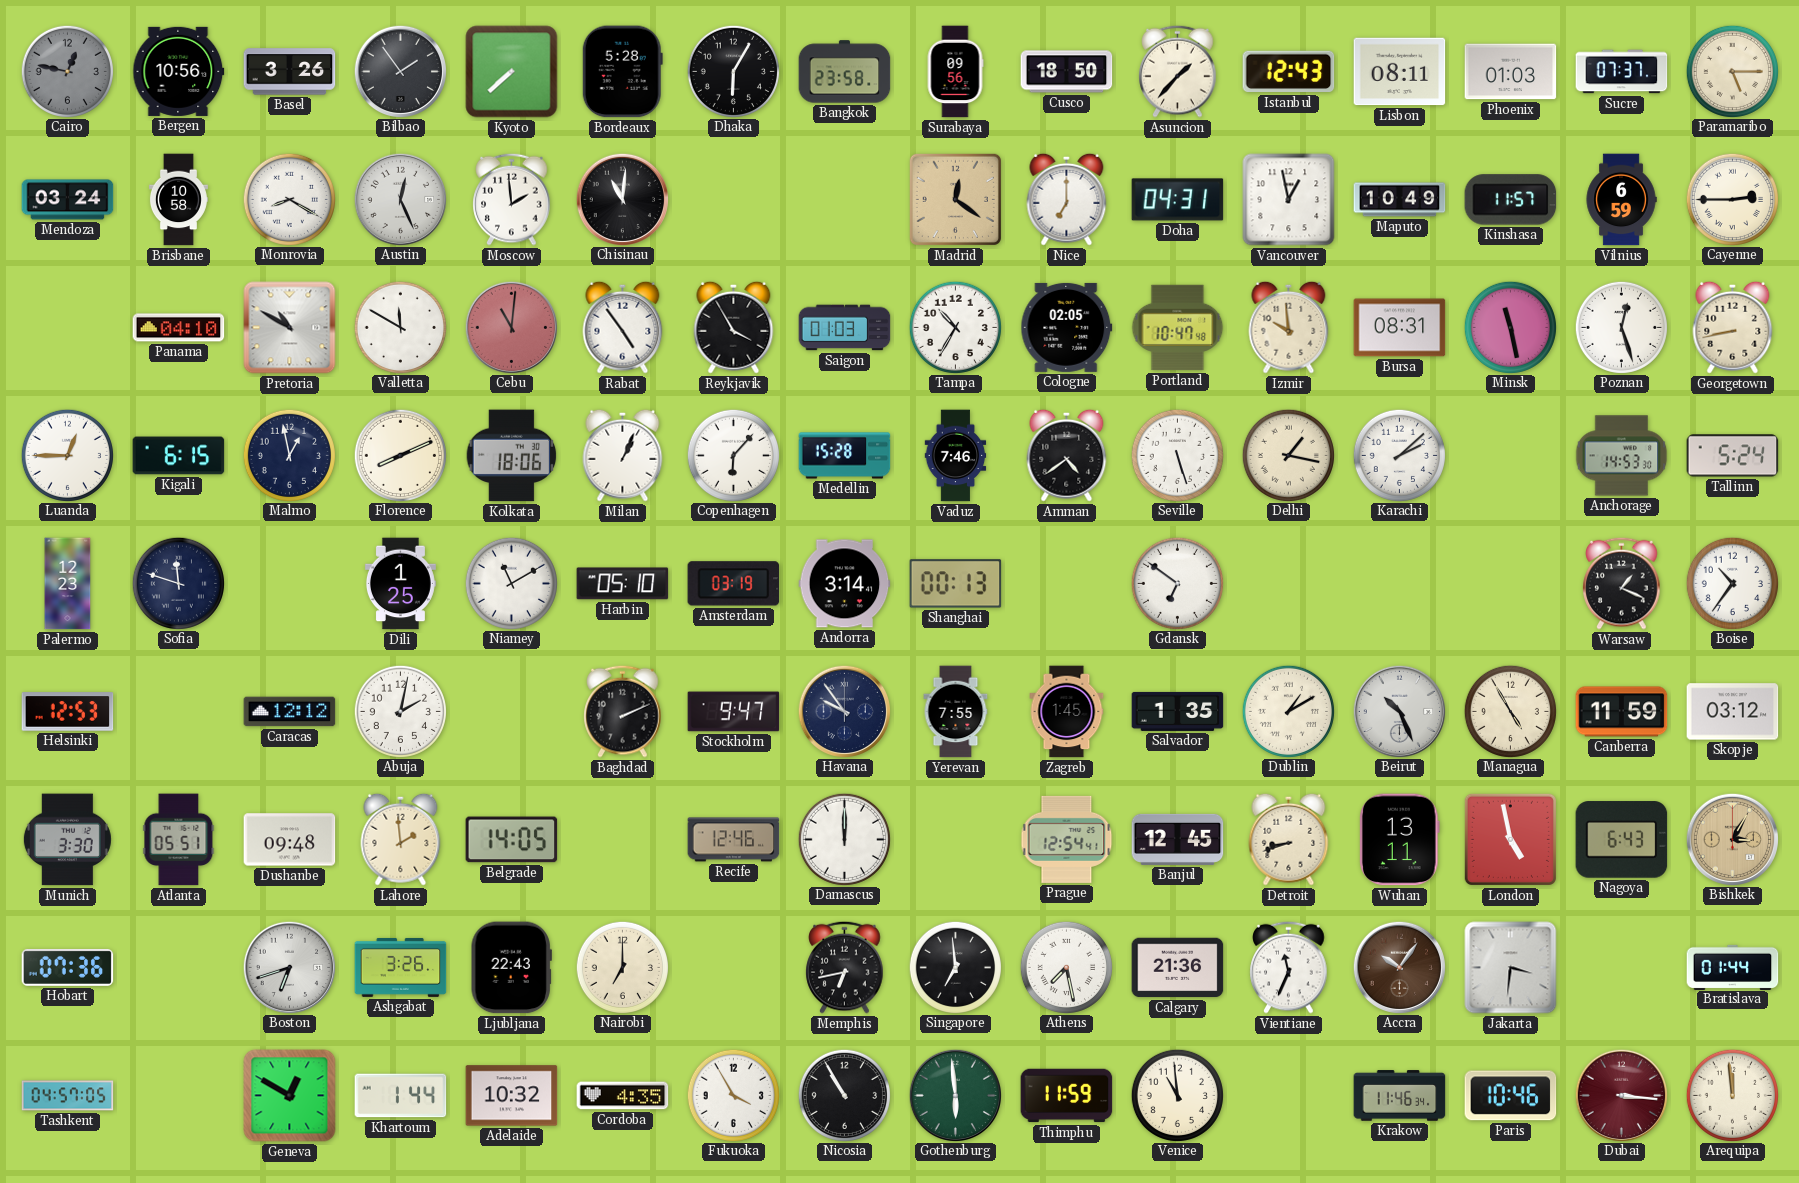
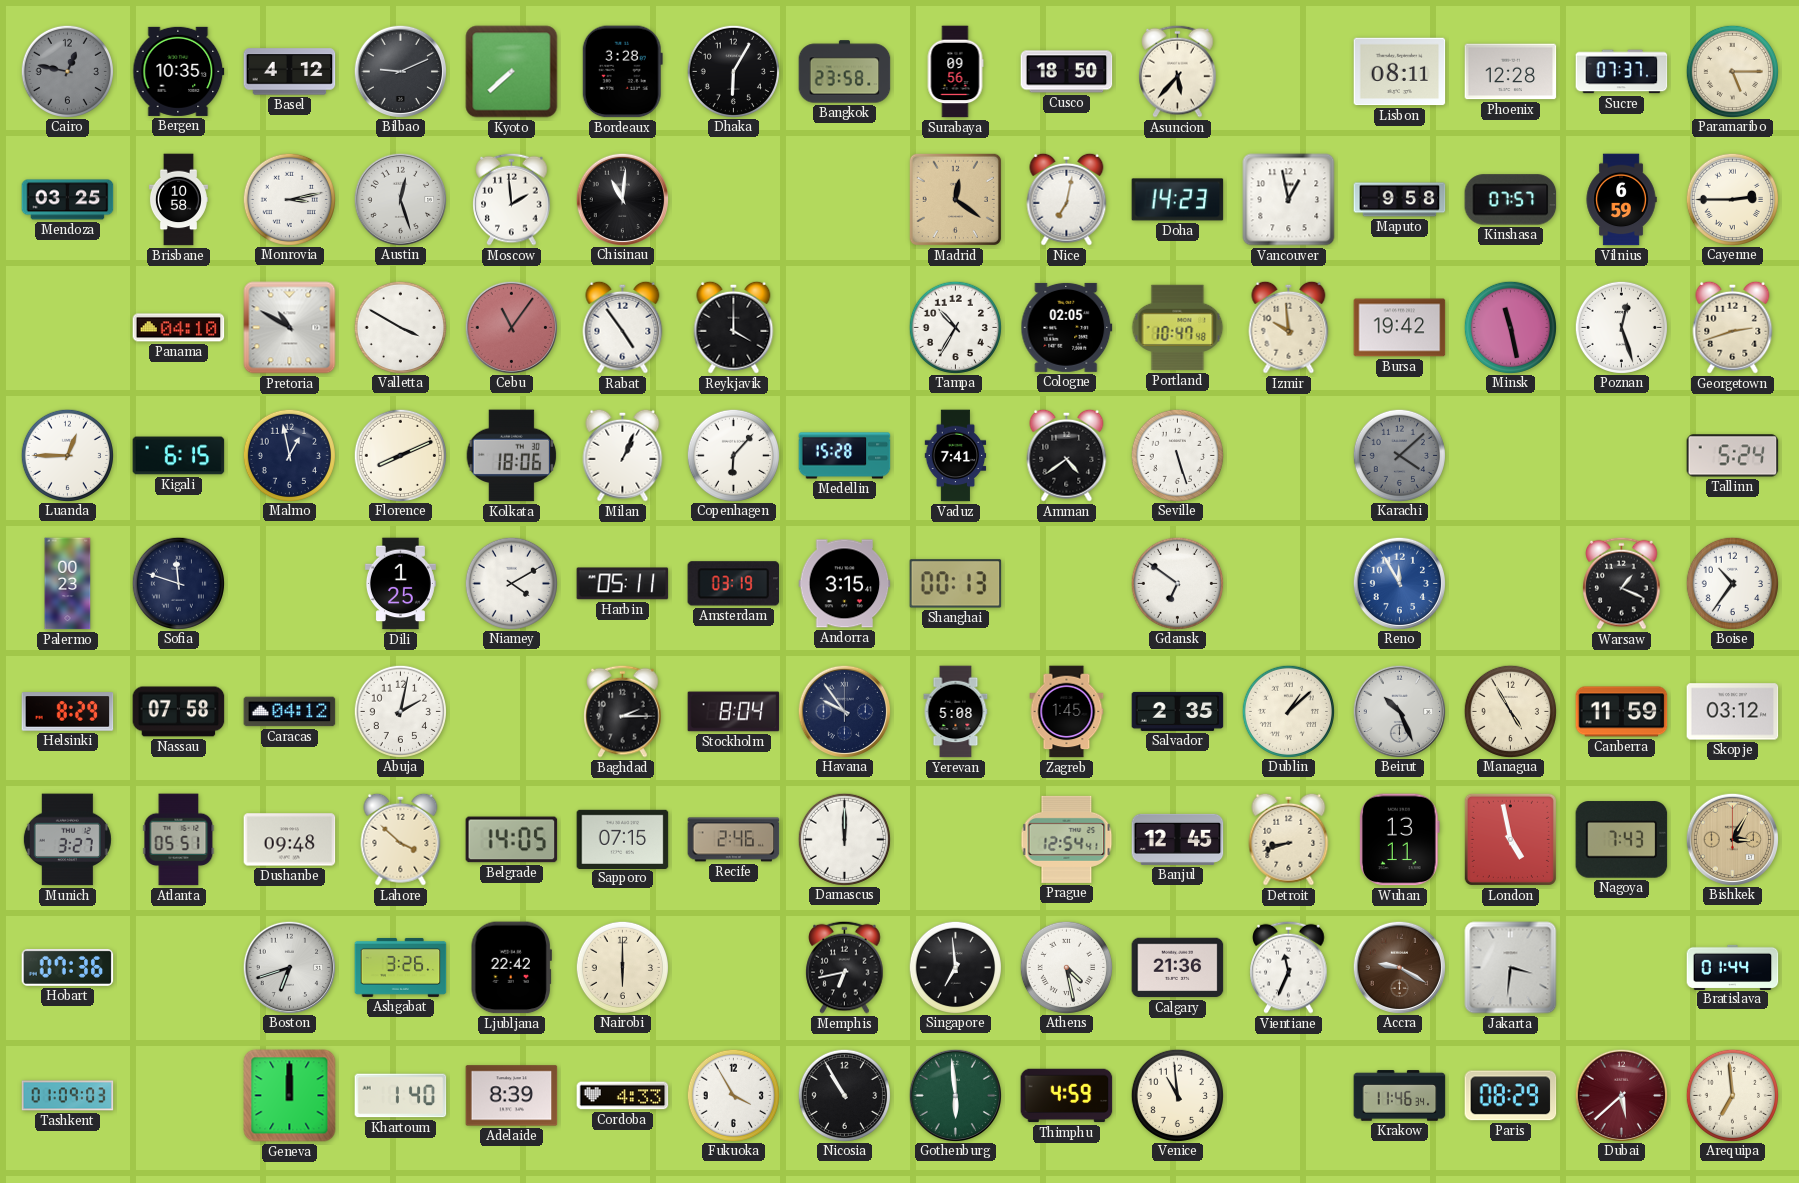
Bergen: 10:56 -> 10:35
Basel: 3:26 -> 4:12
Bilbao: 1:54 -> 9:11
Bordeaux: 5:28 -> 3:28
Asuncion: 1:37 -> 5:37
Istanbul: 12:43 -> none
Phoenix: 01:03 -> 12:28
Mendoza: 03:24 -> 03:25
Monrovia: 8:20 -> 3:13
Austin: 12:26 -> 12:27
Nice: 7:00 -> 7:02
Doha: 04:31 -> 14:23
Maputo: 10:49 -> 9:58
Kinshasa: 11:57 -> 07:57
Valletta: 11:50 -> 3:50
Cebu: 11:01 -> 11:06
Reykjavik: 3:55 -> 4:00
Saigon: 01:03 -> none
Bursa: 08:31 -> 19:42
Georgetown: 8:43 -> 2:42
Vaduz: 7:46 -> 7:41
Delhi: 1:17 -> none
Karachi: 2:08 -> 4:08
Karachi dial: white -> grey
Anchorage: 14:53 -> none
Palermo: 12:23 -> 00:23
Niamey: 11:10 -> 4:10
Harbin: 05:10 -> 05:11
Andorra: 3:14 -> 3:15
Reno: none -> 11:55
Helsinki: 12:53 -> 8:29
Nassau: none -> 07:58
Caracas: 12:12 -> 04:12
Baghdad: 2:11 -> 2:15
Stockholm: 9:47 -> 8:04
Yerevan: 7:55 -> 5:08
Salvador: 1:35 -> 2:35
Dublin: 1:10 -> 1:08
Munich: 3:30 -> 3:27
Lahore: 1:59 -> 3:52
Sapporo: none -> 07:15
Recife: 12:46 -> 2:46
Nagoya: 6:43 -> 7:43
Ljubljana: 22:43 -> 22:42
Nairobi: 7:00 -> 6:00
Athens: 7:28 -> 4:28
Accra: 10:06 -> 9:20
Tashkent: 04:57 -> 01:09
Geneva: 12:50 -> 12:00
Khartoum: 1:44 -> 1:40
Adelaide: 10:32 -> 8:39
Cordoba: 4:35 -> 4:33
Thimphu: 11:59 -> 4:59
Paris: 10:46 -> 08:29
Dubai: 3:16 -> 5:38
Arequipa: 11:59 -> 6:59
